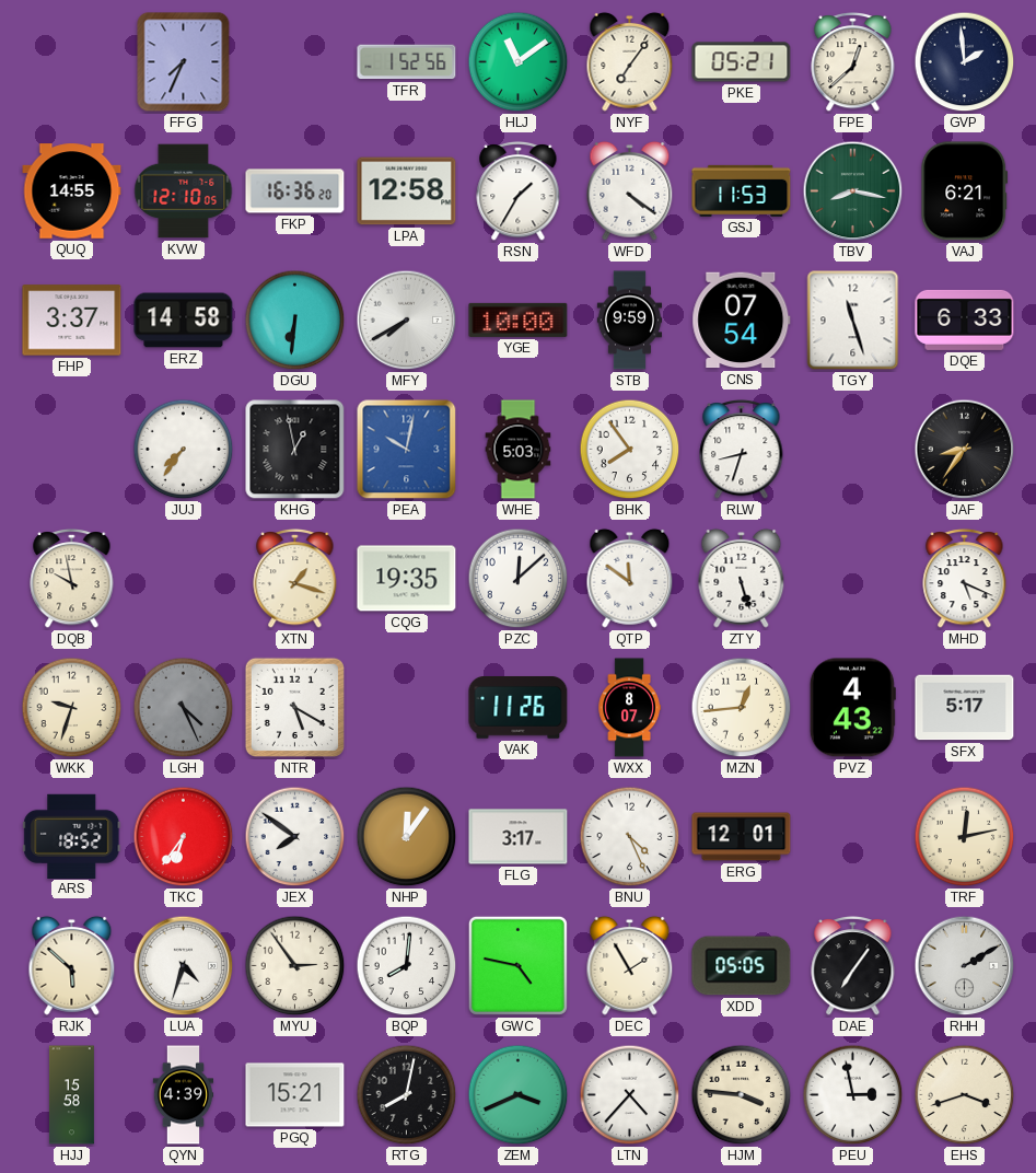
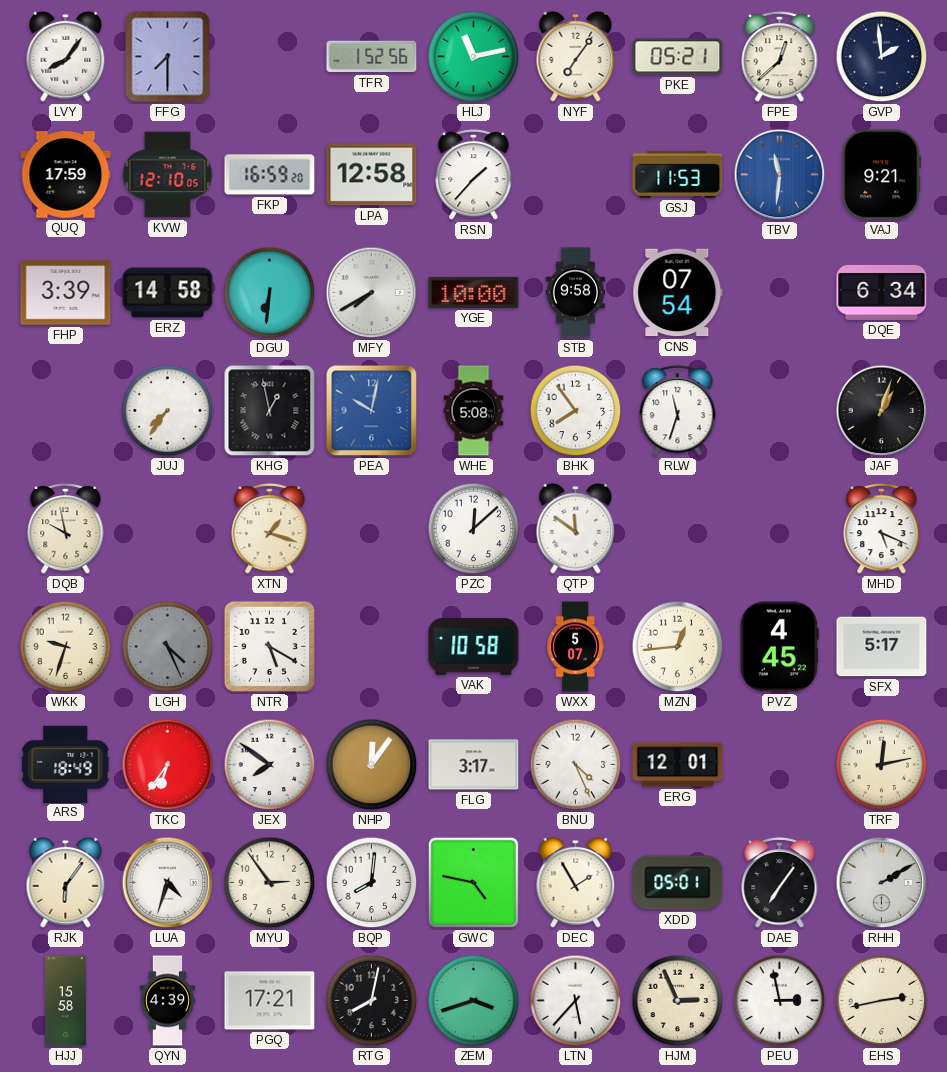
LVY: none -> 8:06
FFG: 7:34 -> 7:30
HLJ: 11:09 -> 11:13
QUQ: 14:55 -> 17:59
FKP: 16:36 -> 16:59
RSN: 1:35 -> 1:37
WFD: 4:21 -> none
TBV: 8:17 -> 11:31
TBV dial: green -> blue
VAJ: 6:21 -> 9:21
FHP: 3:37 -> 3:39
STB: 9:59 -> 9:58
TGY: 11:27 -> none
DQE: 6:33 -> 6:34
WHE: 5:03 -> 5:08
RLW: 8:33 -> 11:33
JAF: 8:36 -> 1:03
CQG: 19:35 -> none
ZTY: 5:27 -> none
VAK: 11:26 -> 10:58
WXX: 8:07 -> 5:07
PVZ: 4:43 -> 4:45
ARS: 18:52 -> 18:49
RJK: 5:52 -> 6:06
XDD: 05:05 -> 05:01
PGQ: 15:21 -> 17:21
ZEM: 3:41 -> 3:42
LTN: 4:37 -> 5:37
HJM: 3:46 -> 2:56
EHS: 3:42 -> 2:43
